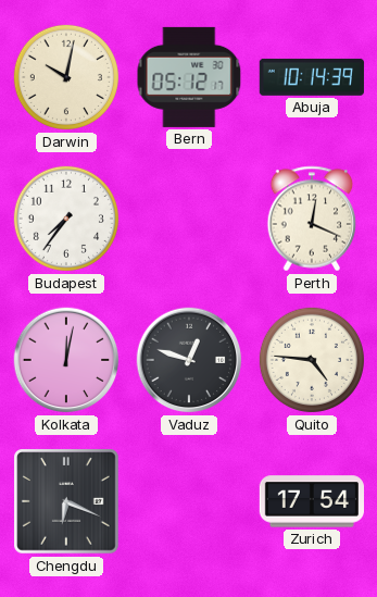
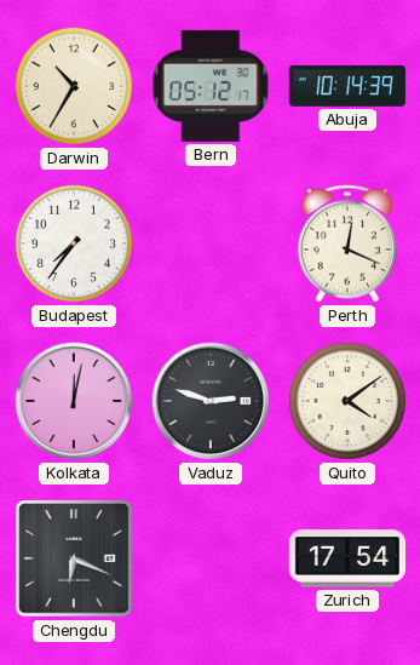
Darwin: 10:02 -> 10:35
Vaduz: 12:48 -> 2:48
Quito: 4:46 -> 4:09
